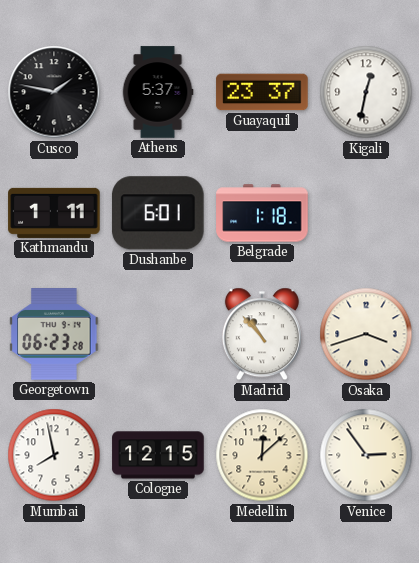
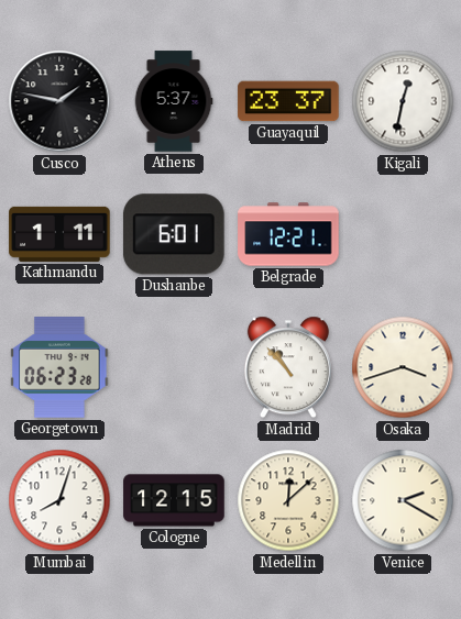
Belgrade: 1:18 -> 12:21
Mumbai: 7:58 -> 8:03
Venice: 2:54 -> 2:20
